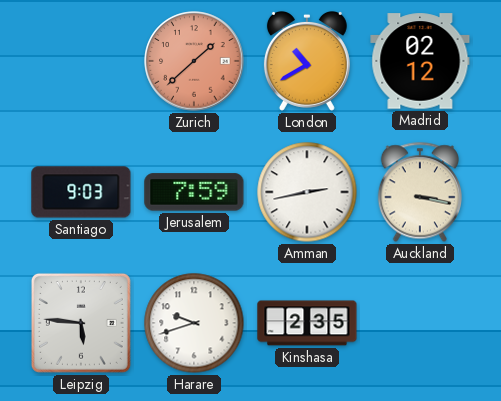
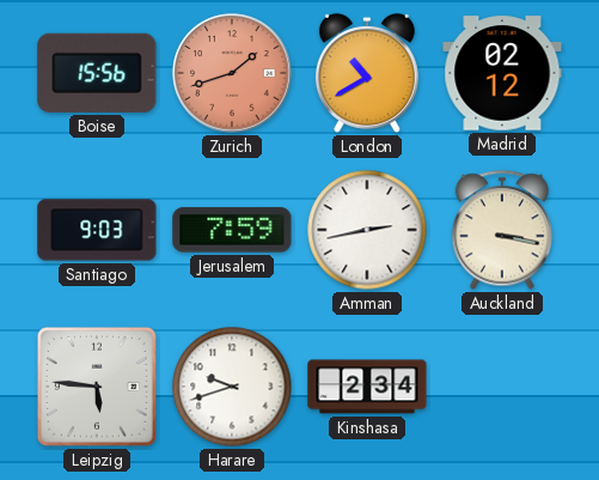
Boise: none -> 15:56
Zurich: 1:38 -> 1:42
Kinshasa: 2:35 -> 2:34
